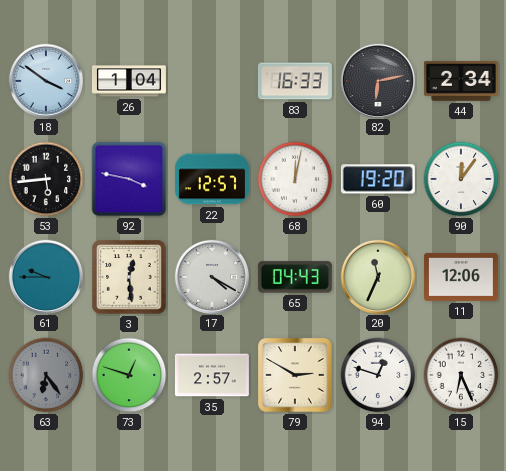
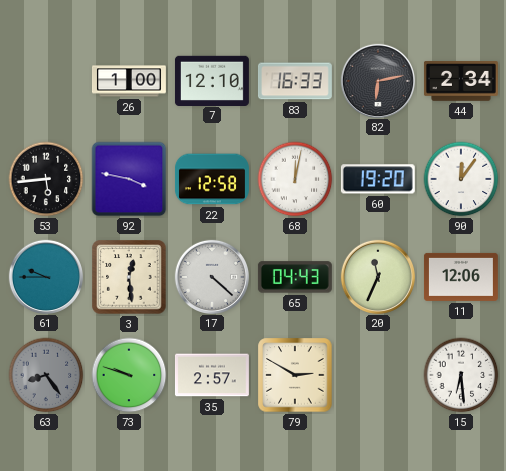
18: 3:51 -> none
26: 1:04 -> 1:00
7: none -> 12:10
22: 12:57 -> 12:58
17: 4:20 -> 4:22
63: 6:24 -> 8:24
73: 12:48 -> 9:48
94: 12:48 -> none
15: 6:26 -> 6:29
